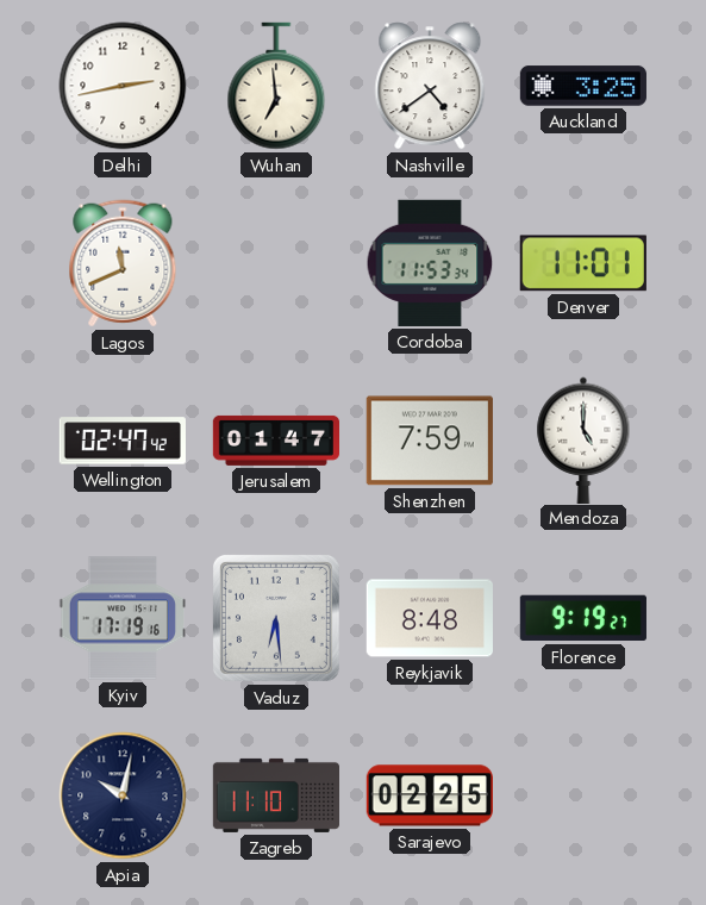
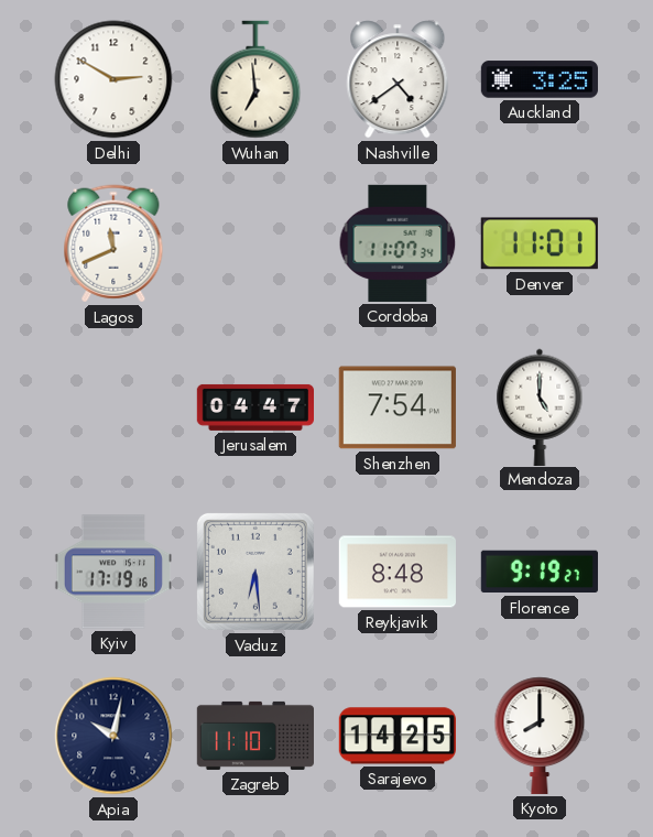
Delhi: 2:43 -> 2:50
Cordoba: 11:53 -> 11:07
Wellington: 02:47 -> none
Jerusalem: 01:47 -> 04:47
Shenzhen: 7:59 -> 7:54
Sarajevo: 02:25 -> 14:25
Kyoto: none -> 8:00
